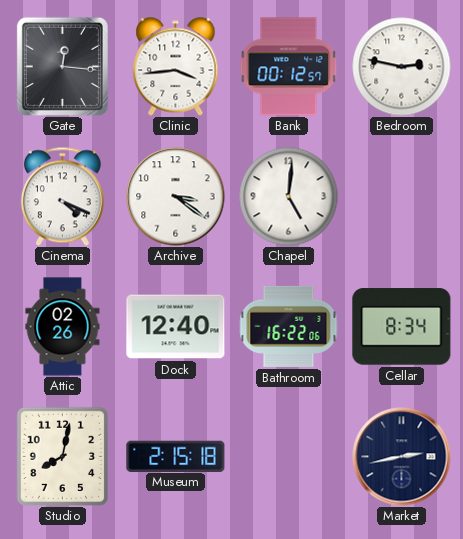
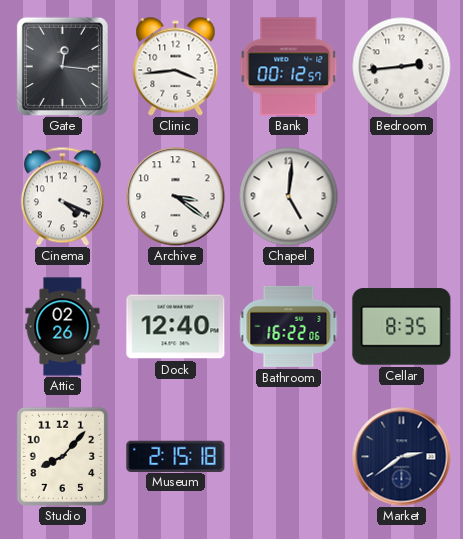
Bedroom: 2:47 -> 2:44
Cellar: 8:34 -> 8:35
Studio: 8:02 -> 8:07
Market: 2:43 -> 2:39
